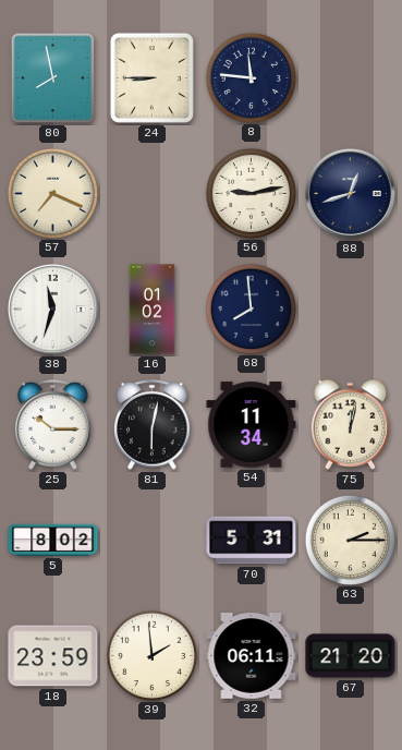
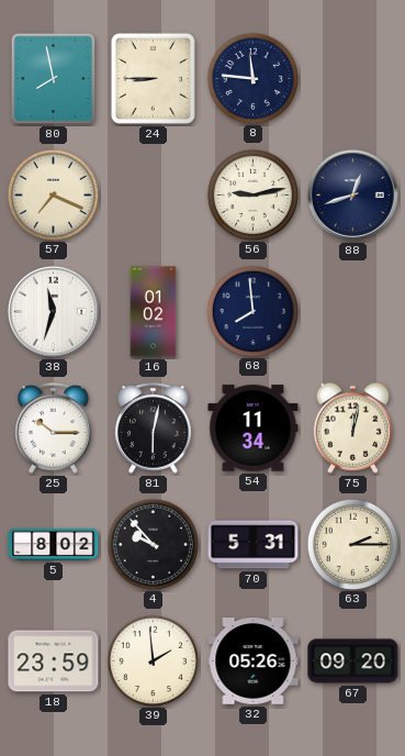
4: none -> 9:53
32: 06:11 -> 05:26
67: 21:20 -> 09:20
